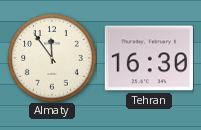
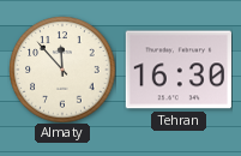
Almaty: 11:54 -> 11:53
